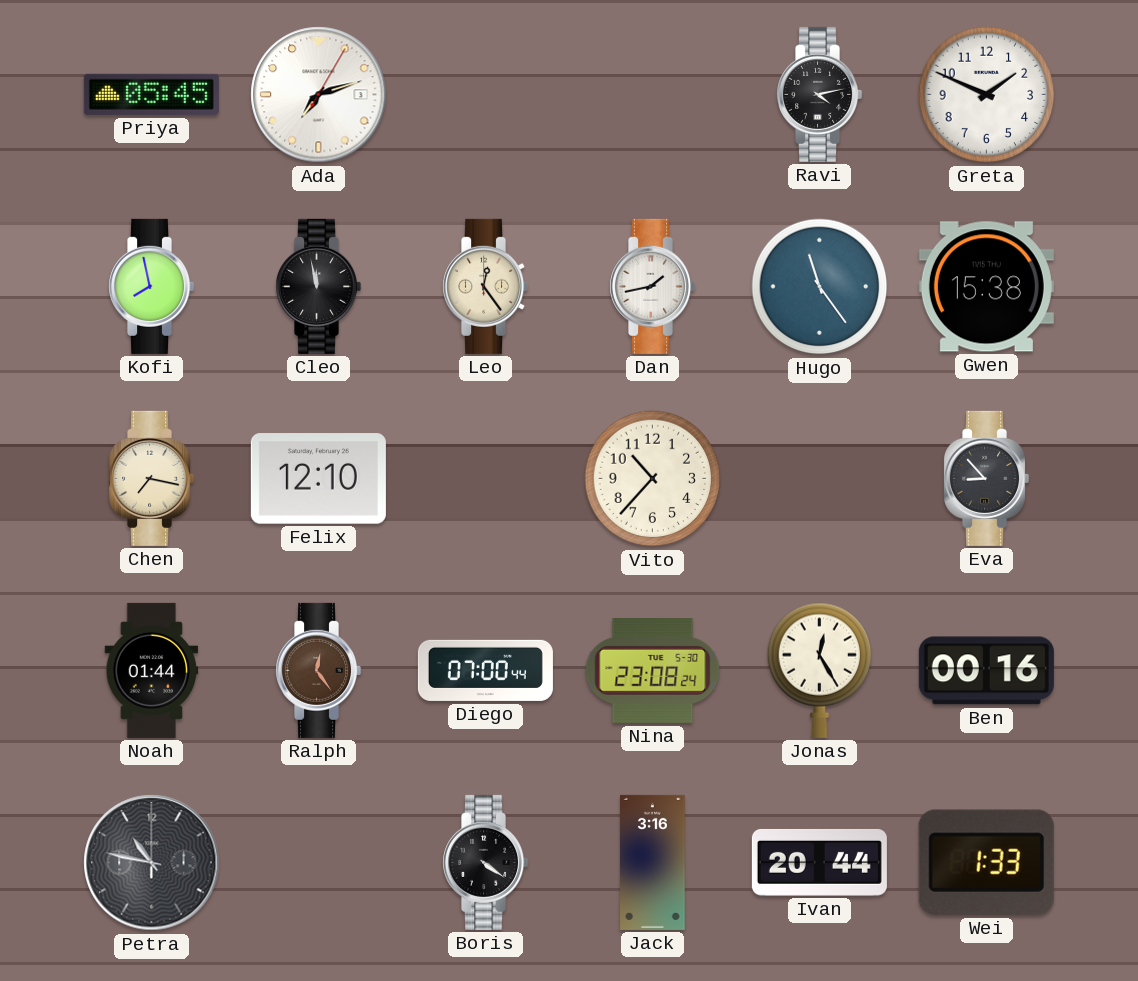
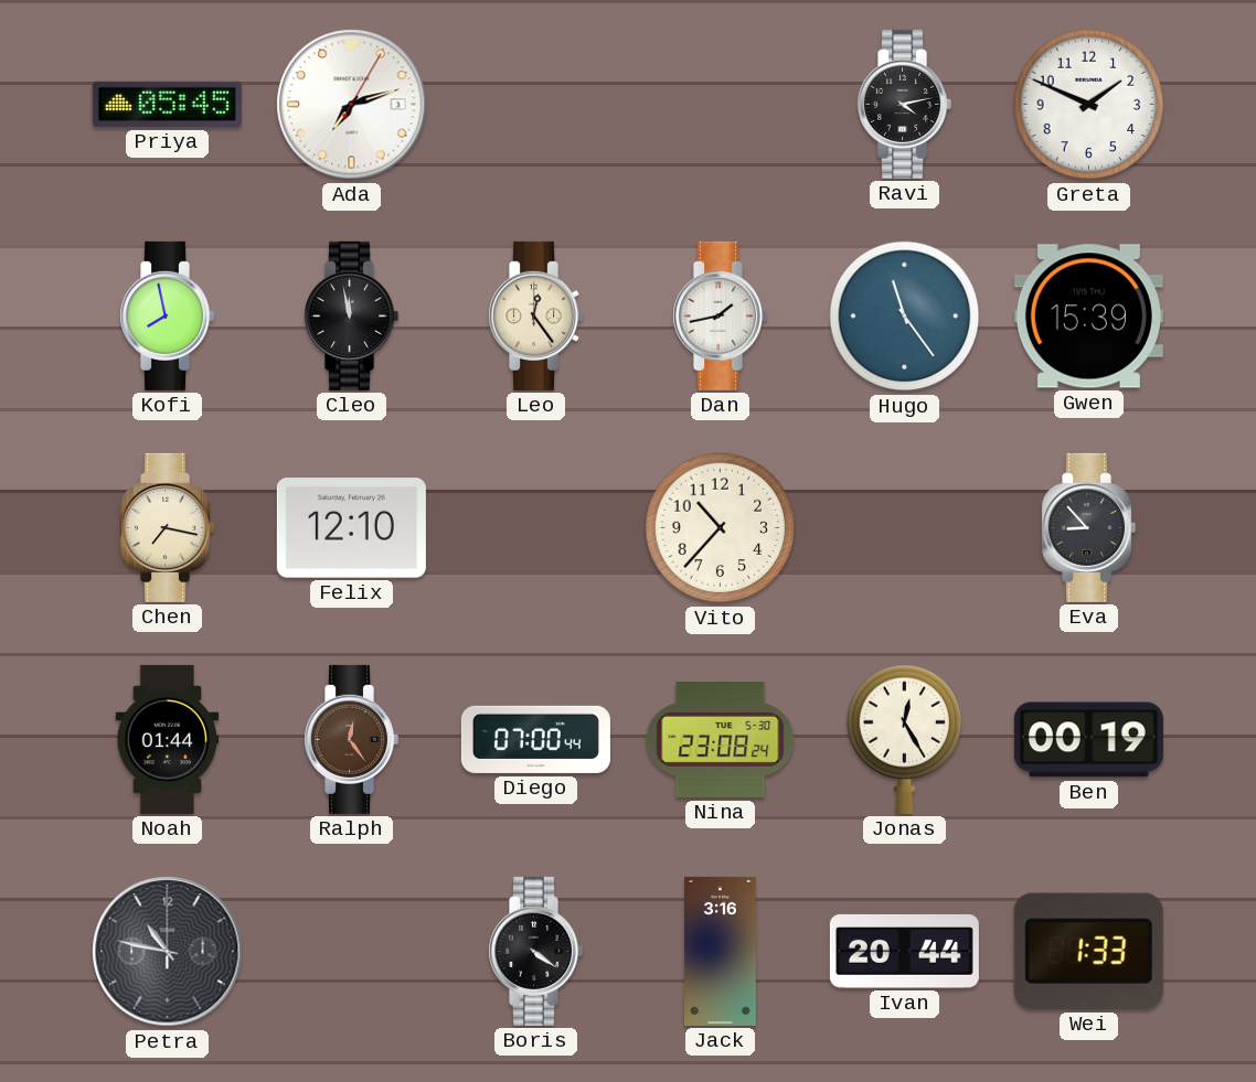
Gwen: 15:38 -> 15:39
Ben: 00:16 -> 00:19
